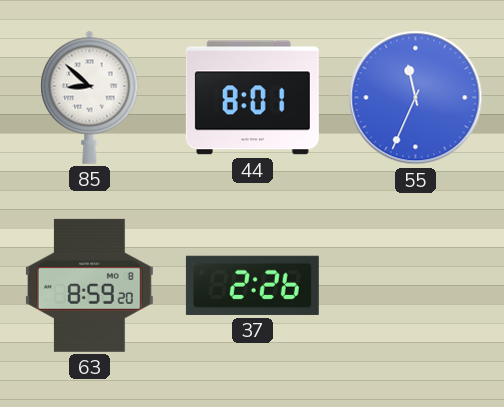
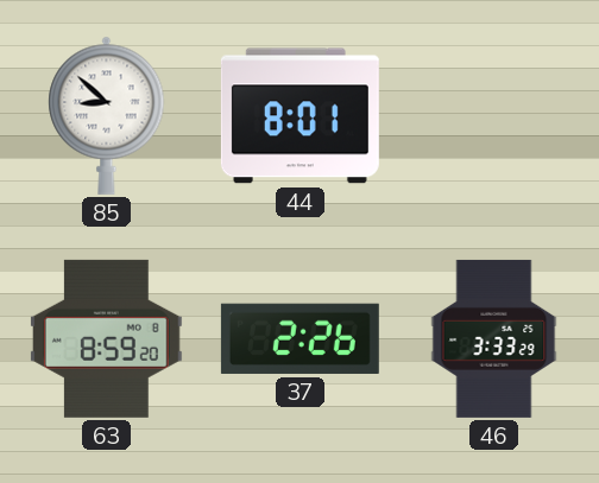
55: 11:34 -> none
46: none -> 3:33
